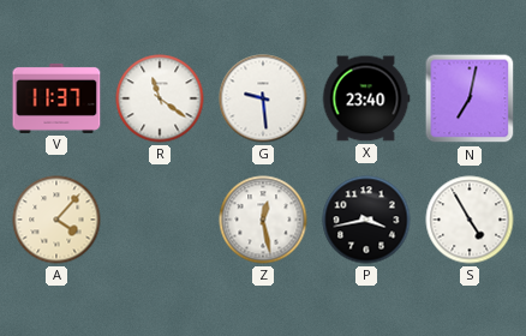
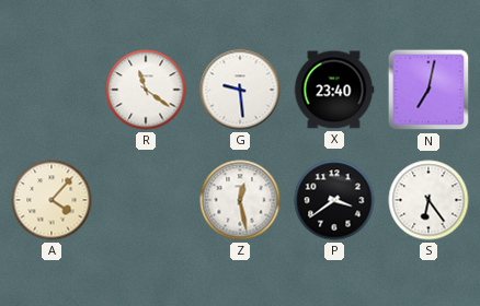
V: 11:37 -> none
P: 3:43 -> 3:39
S: 4:55 -> 6:24
